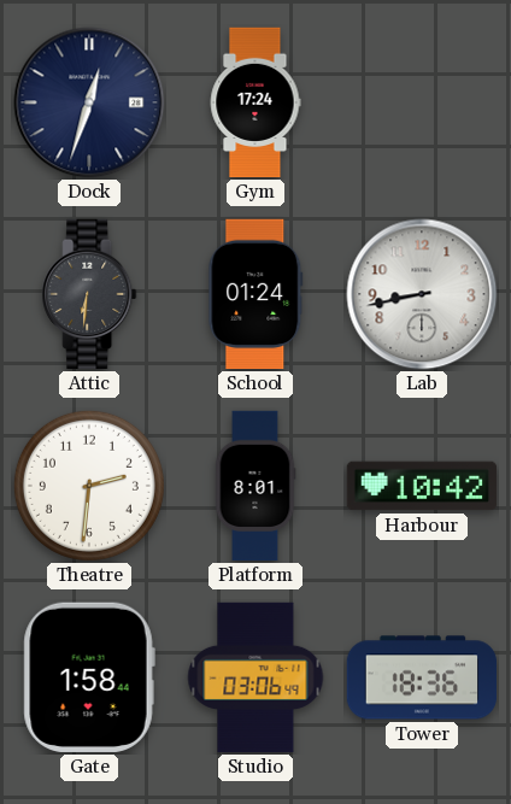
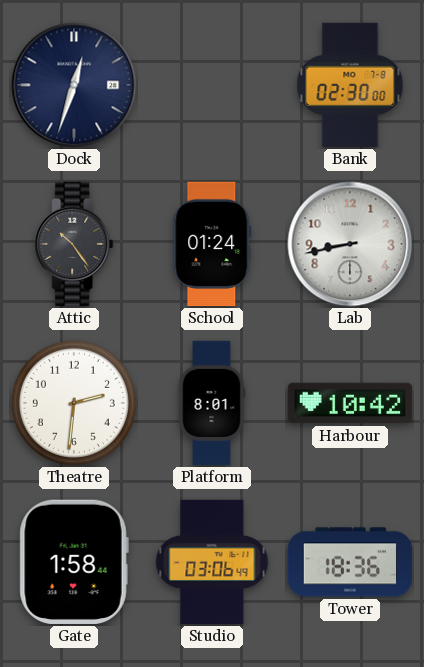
Gym: 17:24 -> none
Bank: none -> 02:30
Attic: 6:31 -> 10:24
